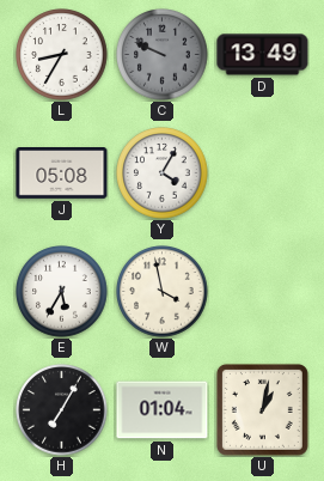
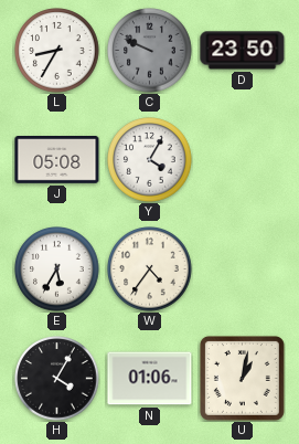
D: 13:49 -> 23:50
W: 3:58 -> 4:36
H: 7:05 -> 4:05
N: 01:04 -> 01:06
